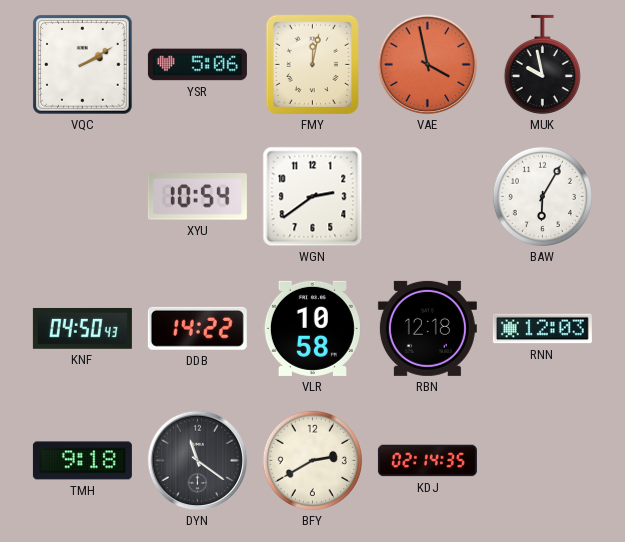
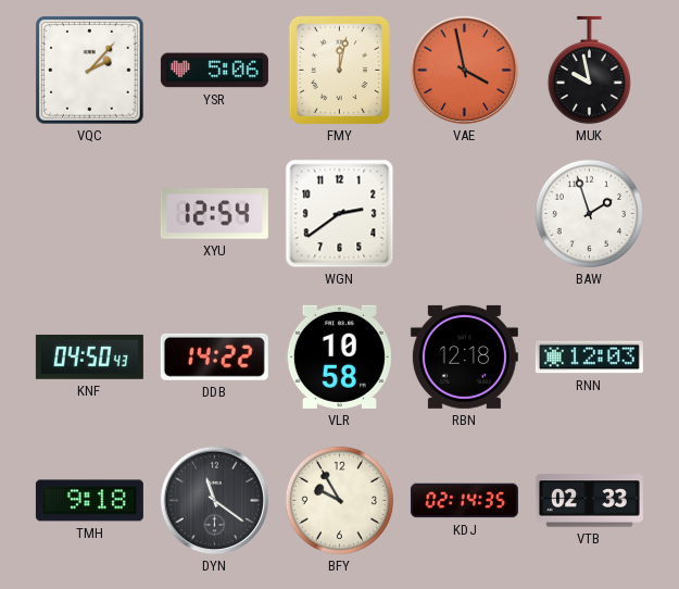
VQC: 2:10 -> 2:07
XYU: 10:54 -> 12:54
BAW: 6:05 -> 1:57
BFY: 2:40 -> 9:55
VTB: none -> 02:33
